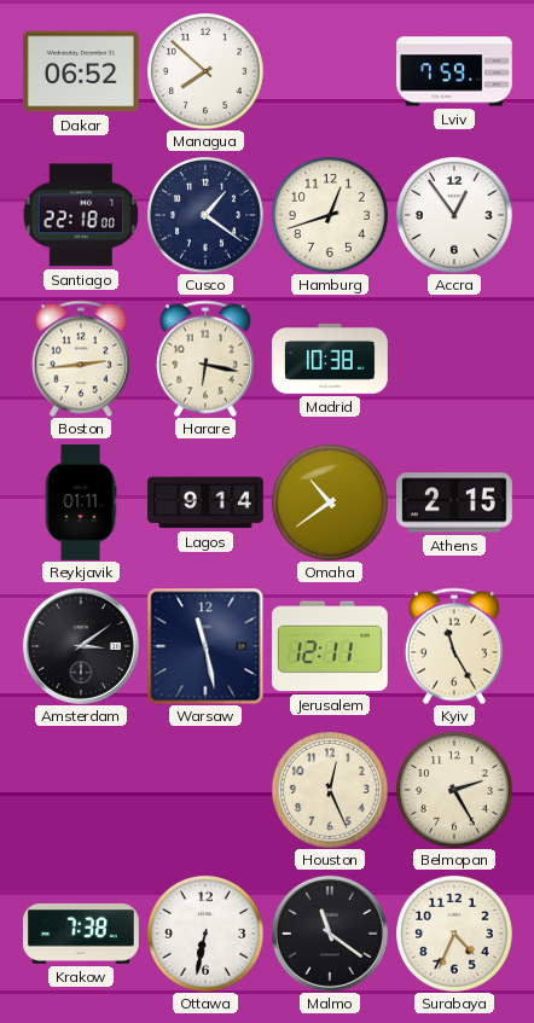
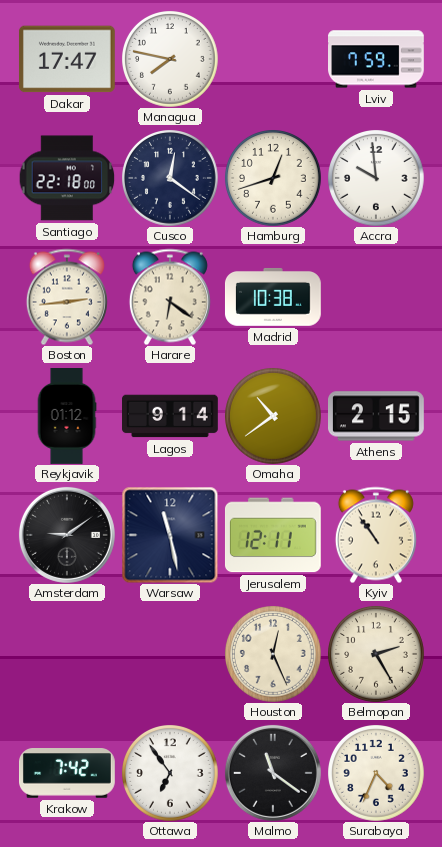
Dakar: 06:52 -> 17:47
Managua: 7:52 -> 7:47
Cusco: 1:21 -> 12:21
Accra: 12:54 -> 9:59
Harare: 6:17 -> 6:21
Reykjavik: 01:11 -> 01:12
Amsterdam: 3:09 -> 9:09
Kyiv: 11:25 -> 10:54
Krakow: 7:38 -> 7:42
Ottawa: 6:32 -> 6:54
